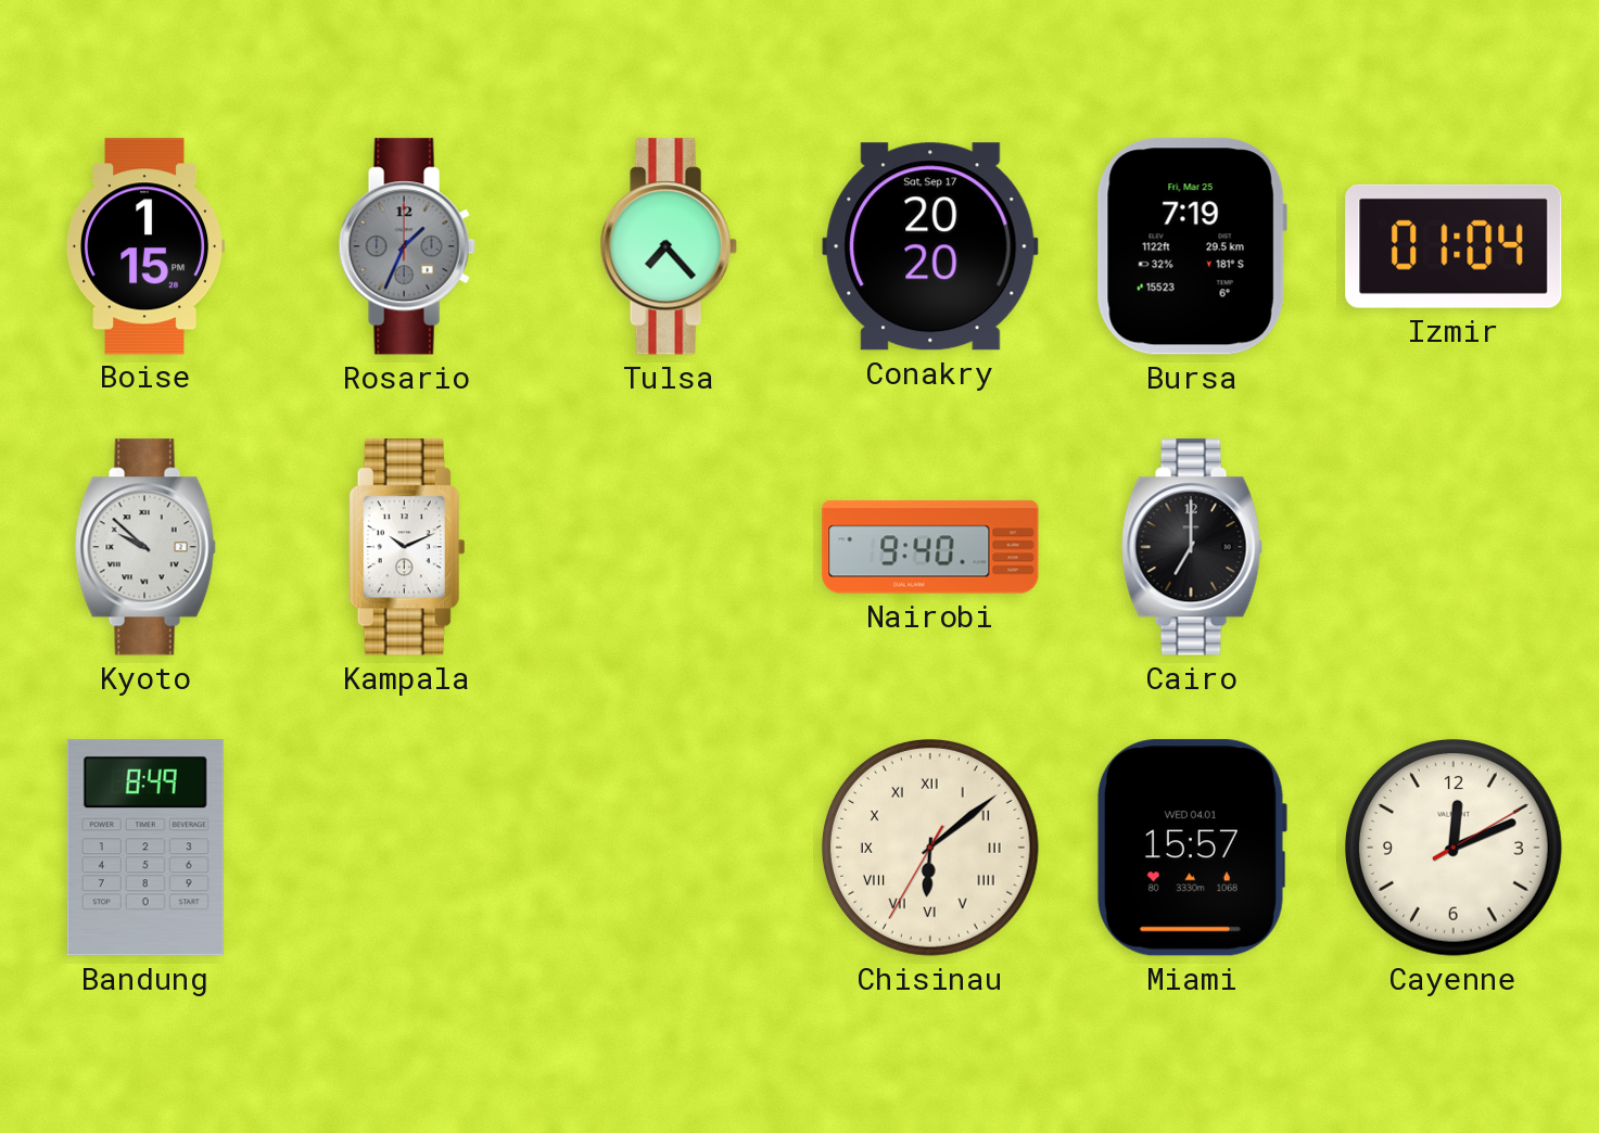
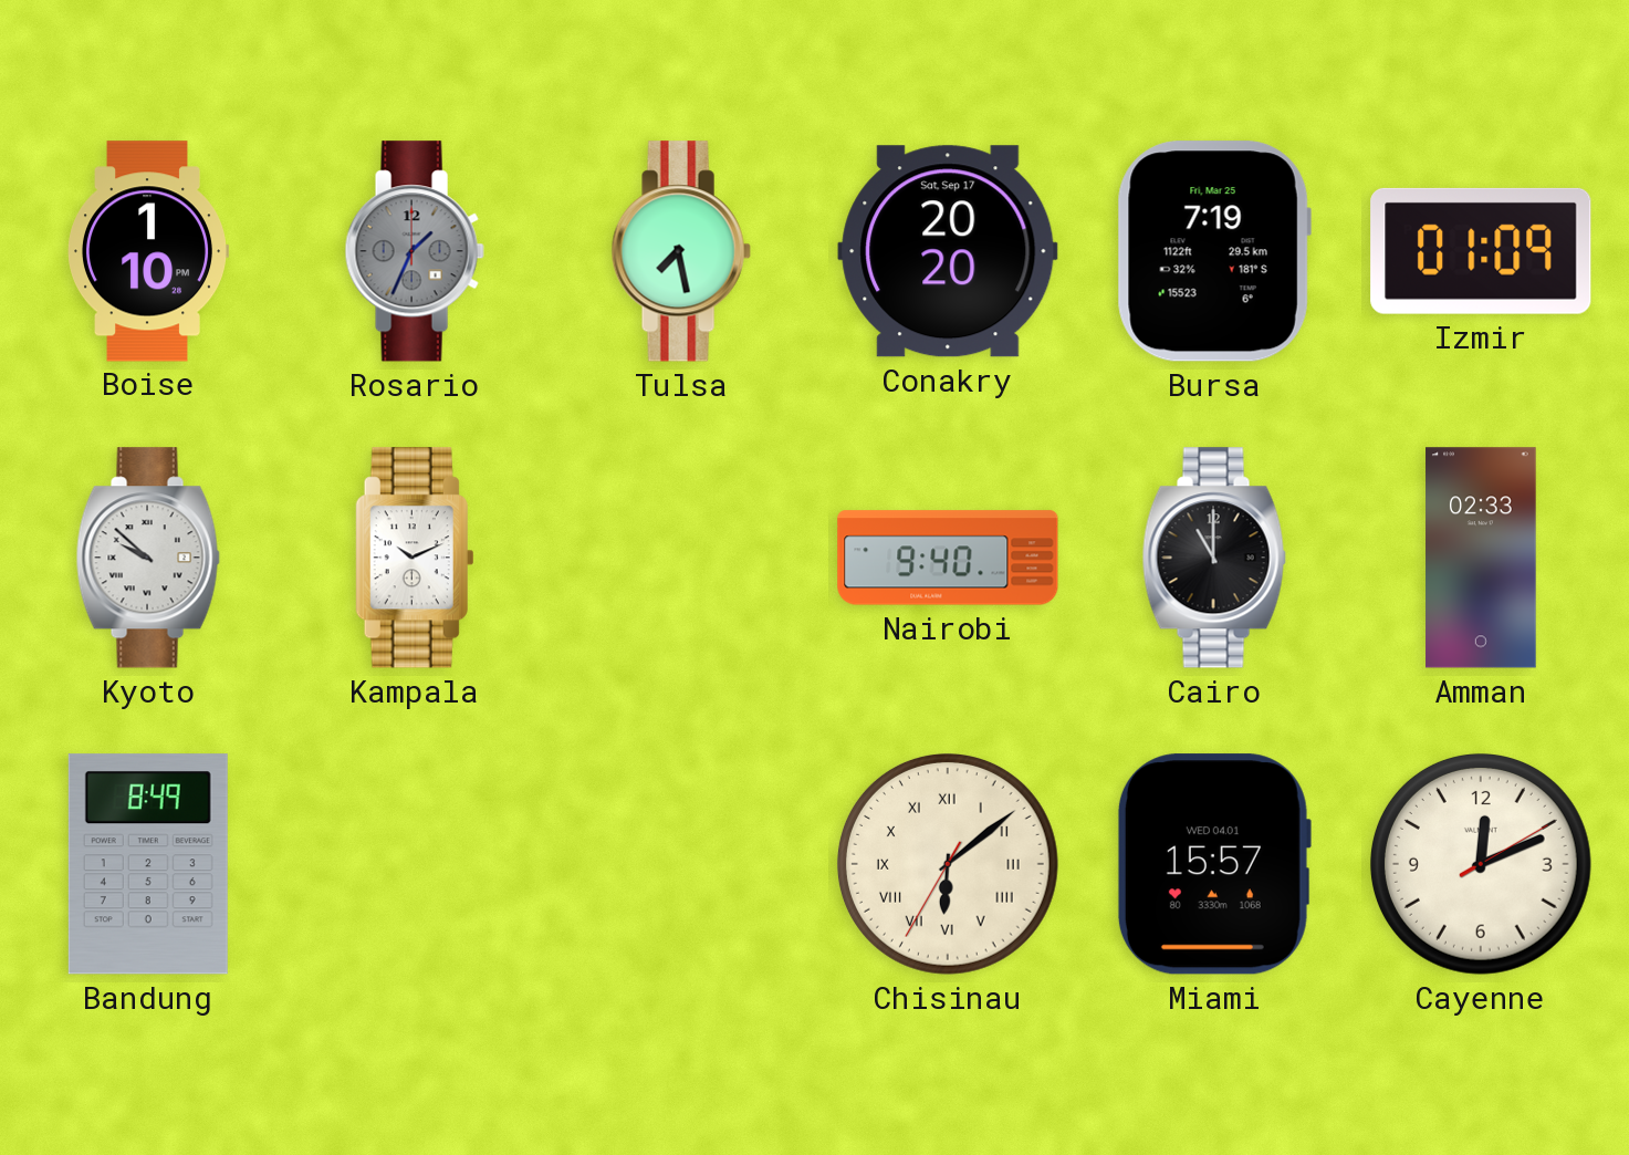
Boise: 1:15 -> 1:10
Tulsa: 7:23 -> 7:28
Izmir: 01:04 -> 01:09
Cairo: 7:00 -> 11:00
Amman: none -> 02:33
